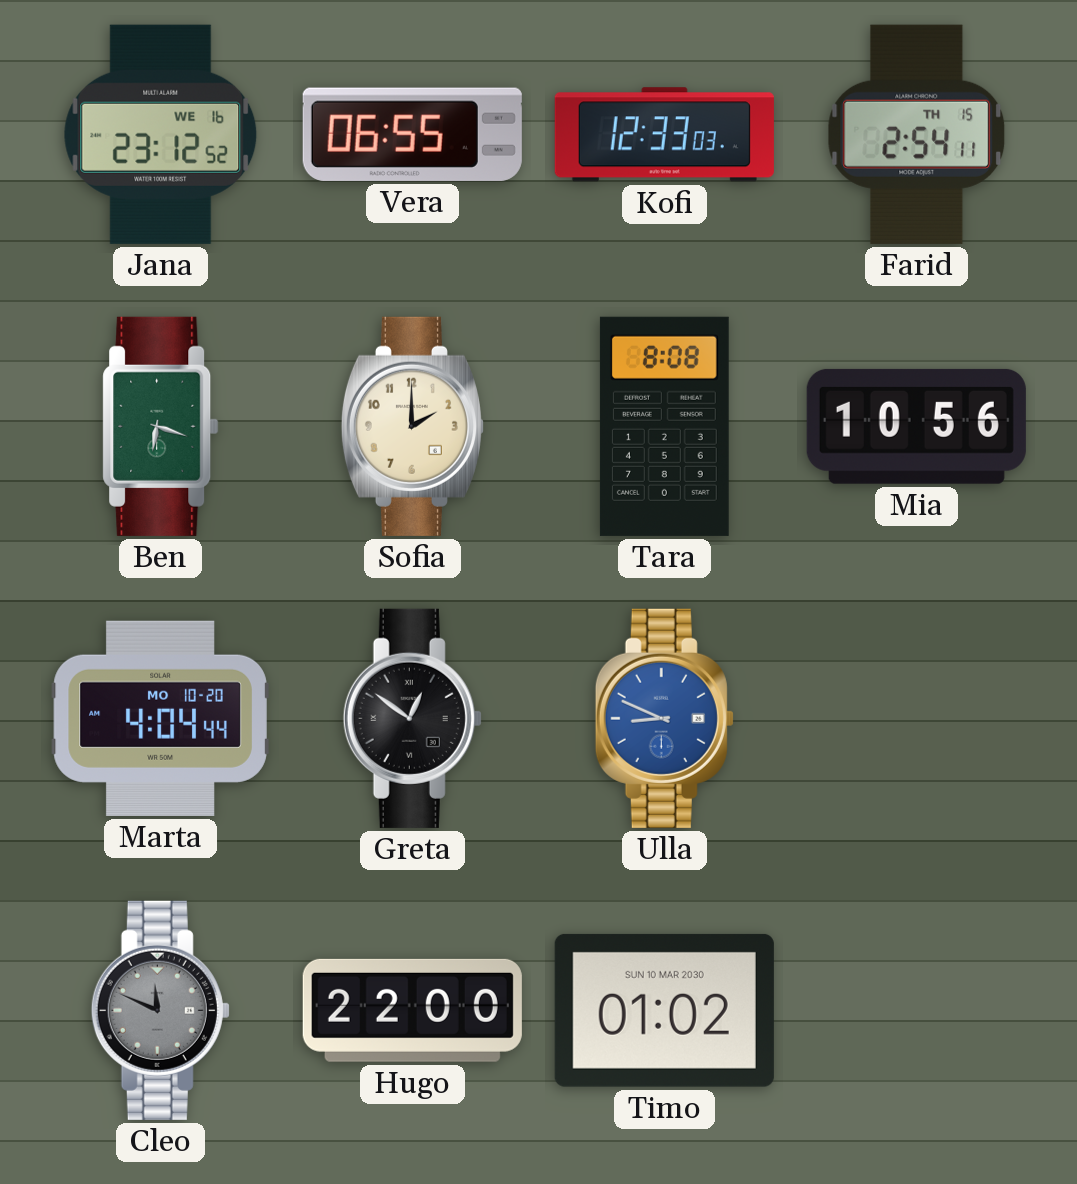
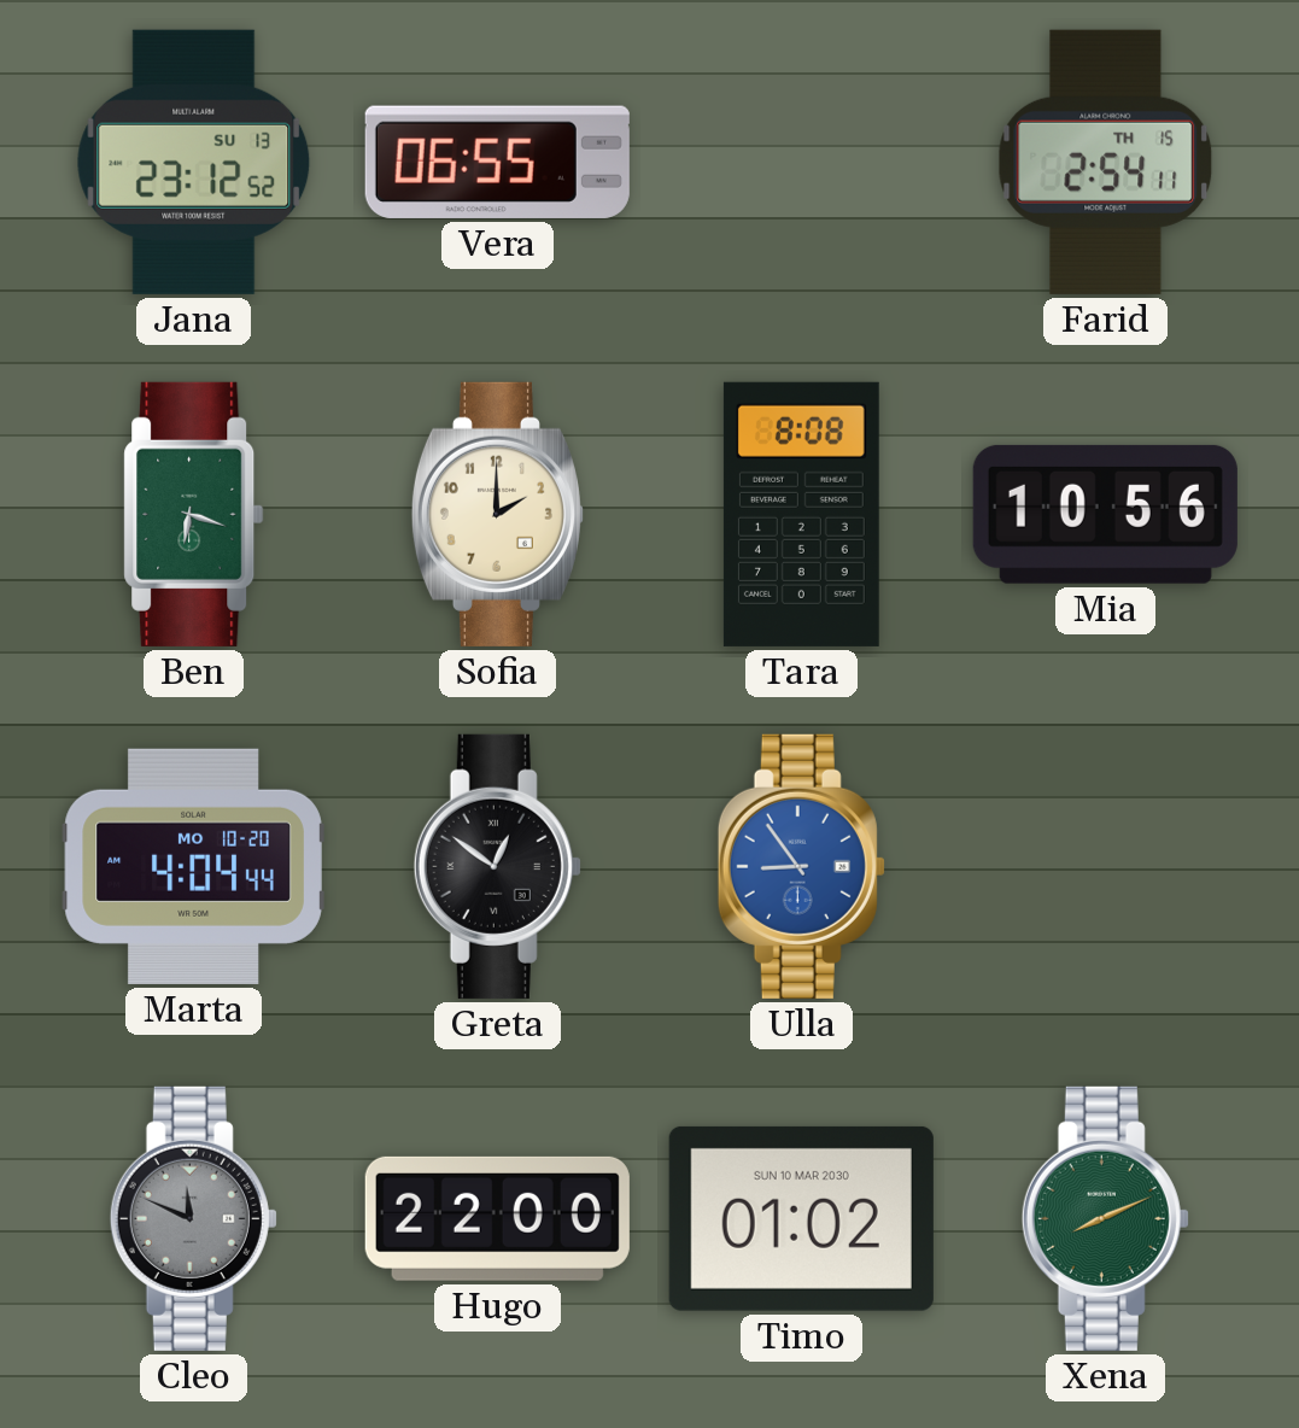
Jana date: WE 16 -> SU 13
Kofi: 12:33 -> none
Ulla: 8:49 -> 8:54
Xena: none -> 8:11
